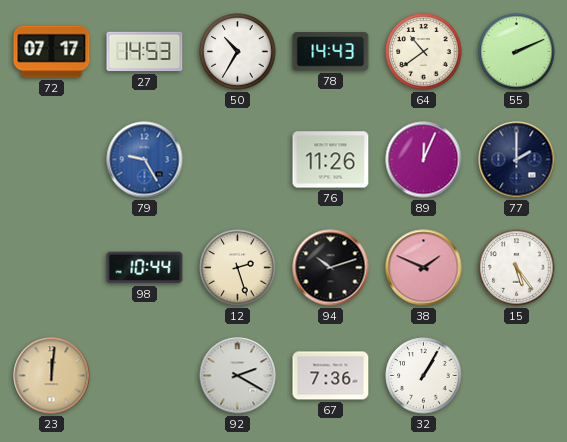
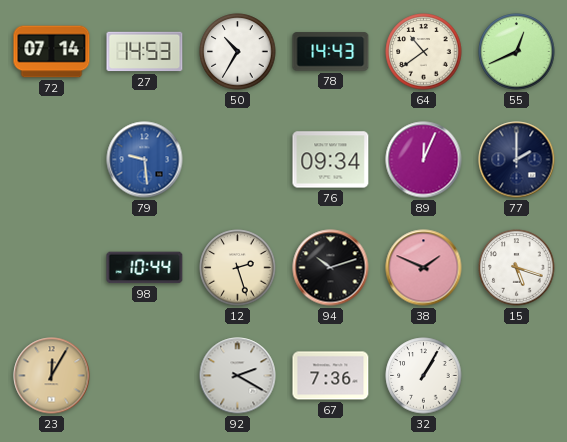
72: 07:17 -> 07:14
55: 2:11 -> 12:41
79: 9:25 -> 9:29
76: 11:26 -> 09:34
15: 5:24 -> 5:18
23: 12:01 -> 12:05
